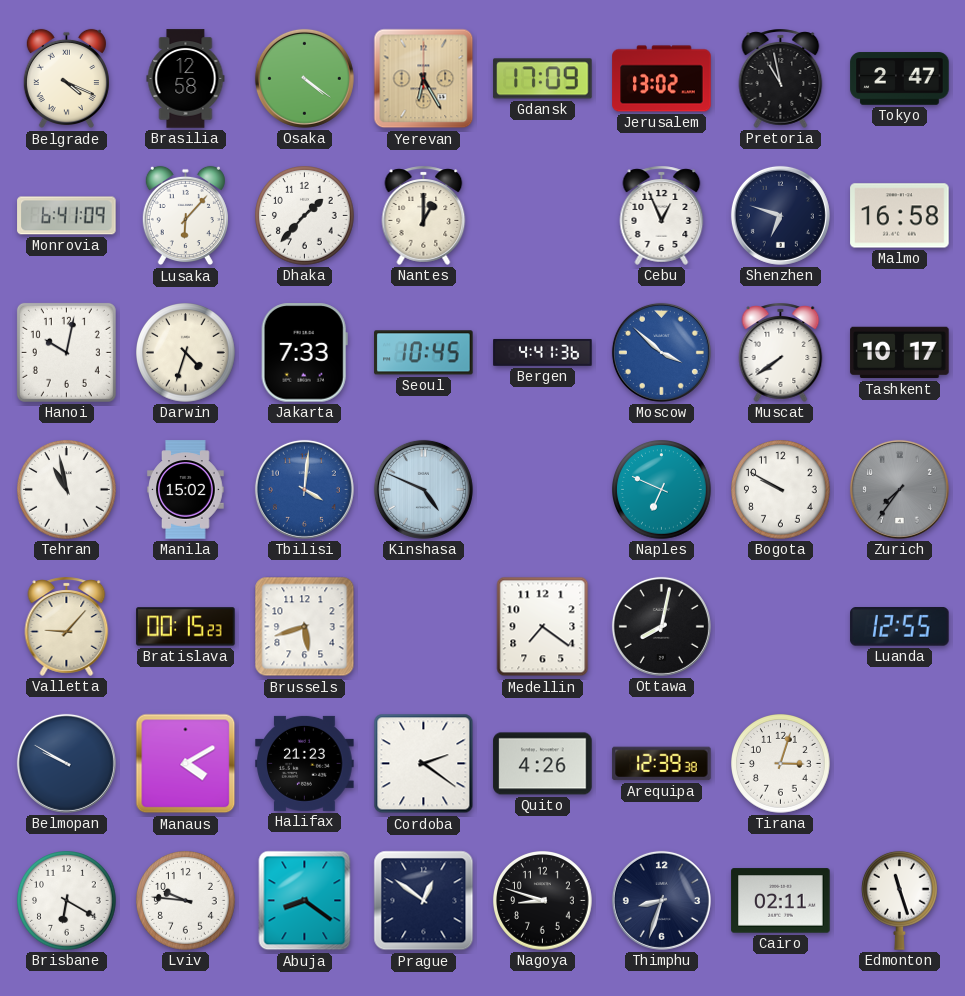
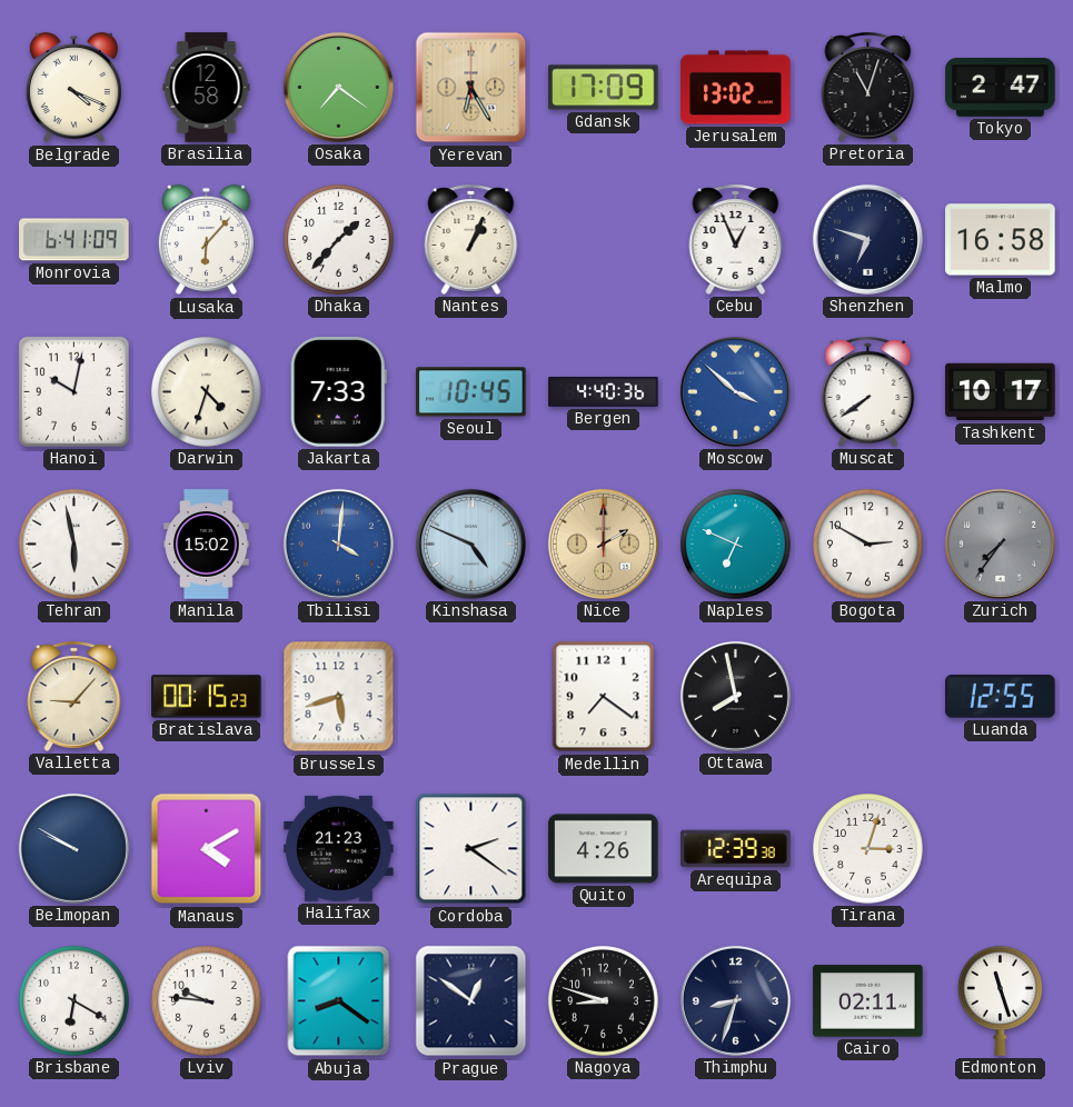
Osaka: 4:21 -> 7:21
Pretoria: 10:58 -> 11:03
Nantes: 1:00 -> 1:04
Bergen: 4:41 -> 4:40
Tehran: 10:58 -> 5:58
Nice: none -> 2:00
Bogota: 9:50 -> 2:50
Ottawa: 8:02 -> 7:58
